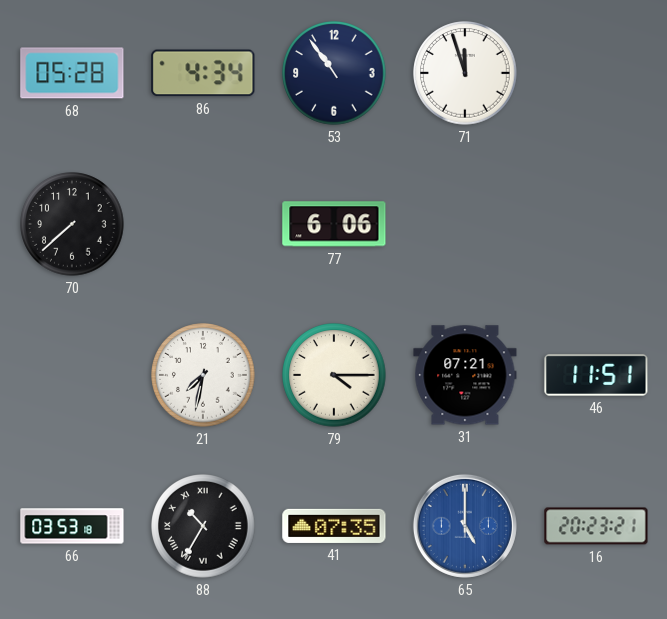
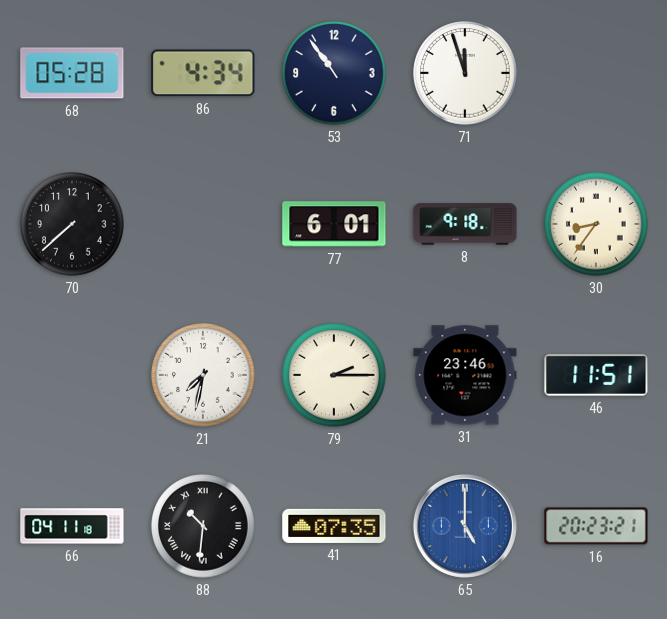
77: 6:06 -> 6:01
8: none -> 9:18
30: none -> 8:36
79: 4:15 -> 2:15
31: 07:21 -> 23:46
66: 03:53 -> 04:11
88: 10:35 -> 10:31
